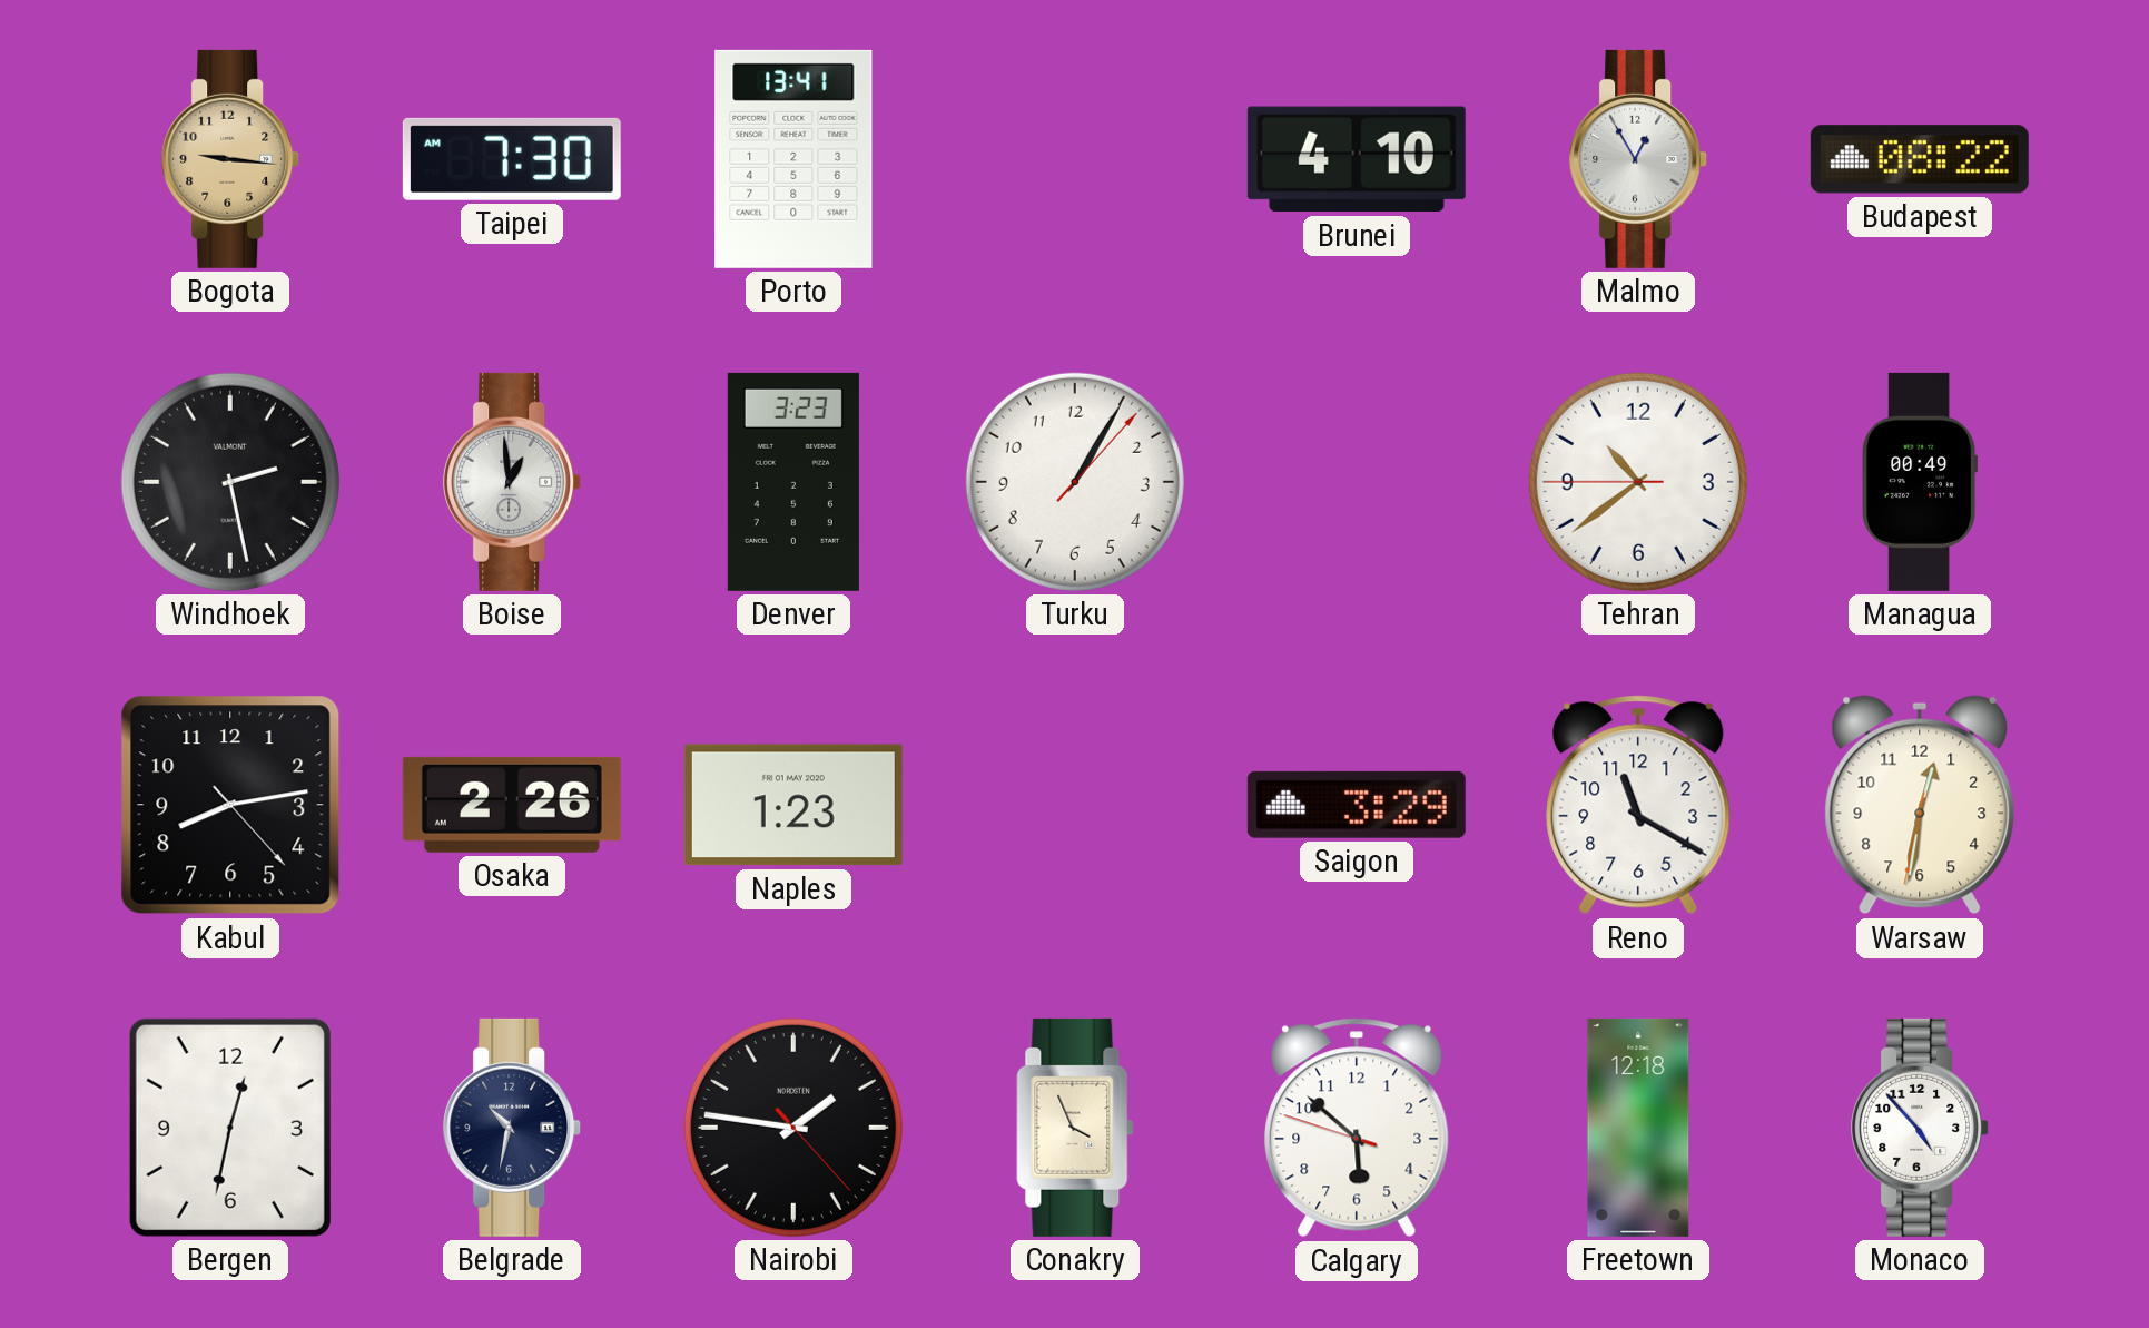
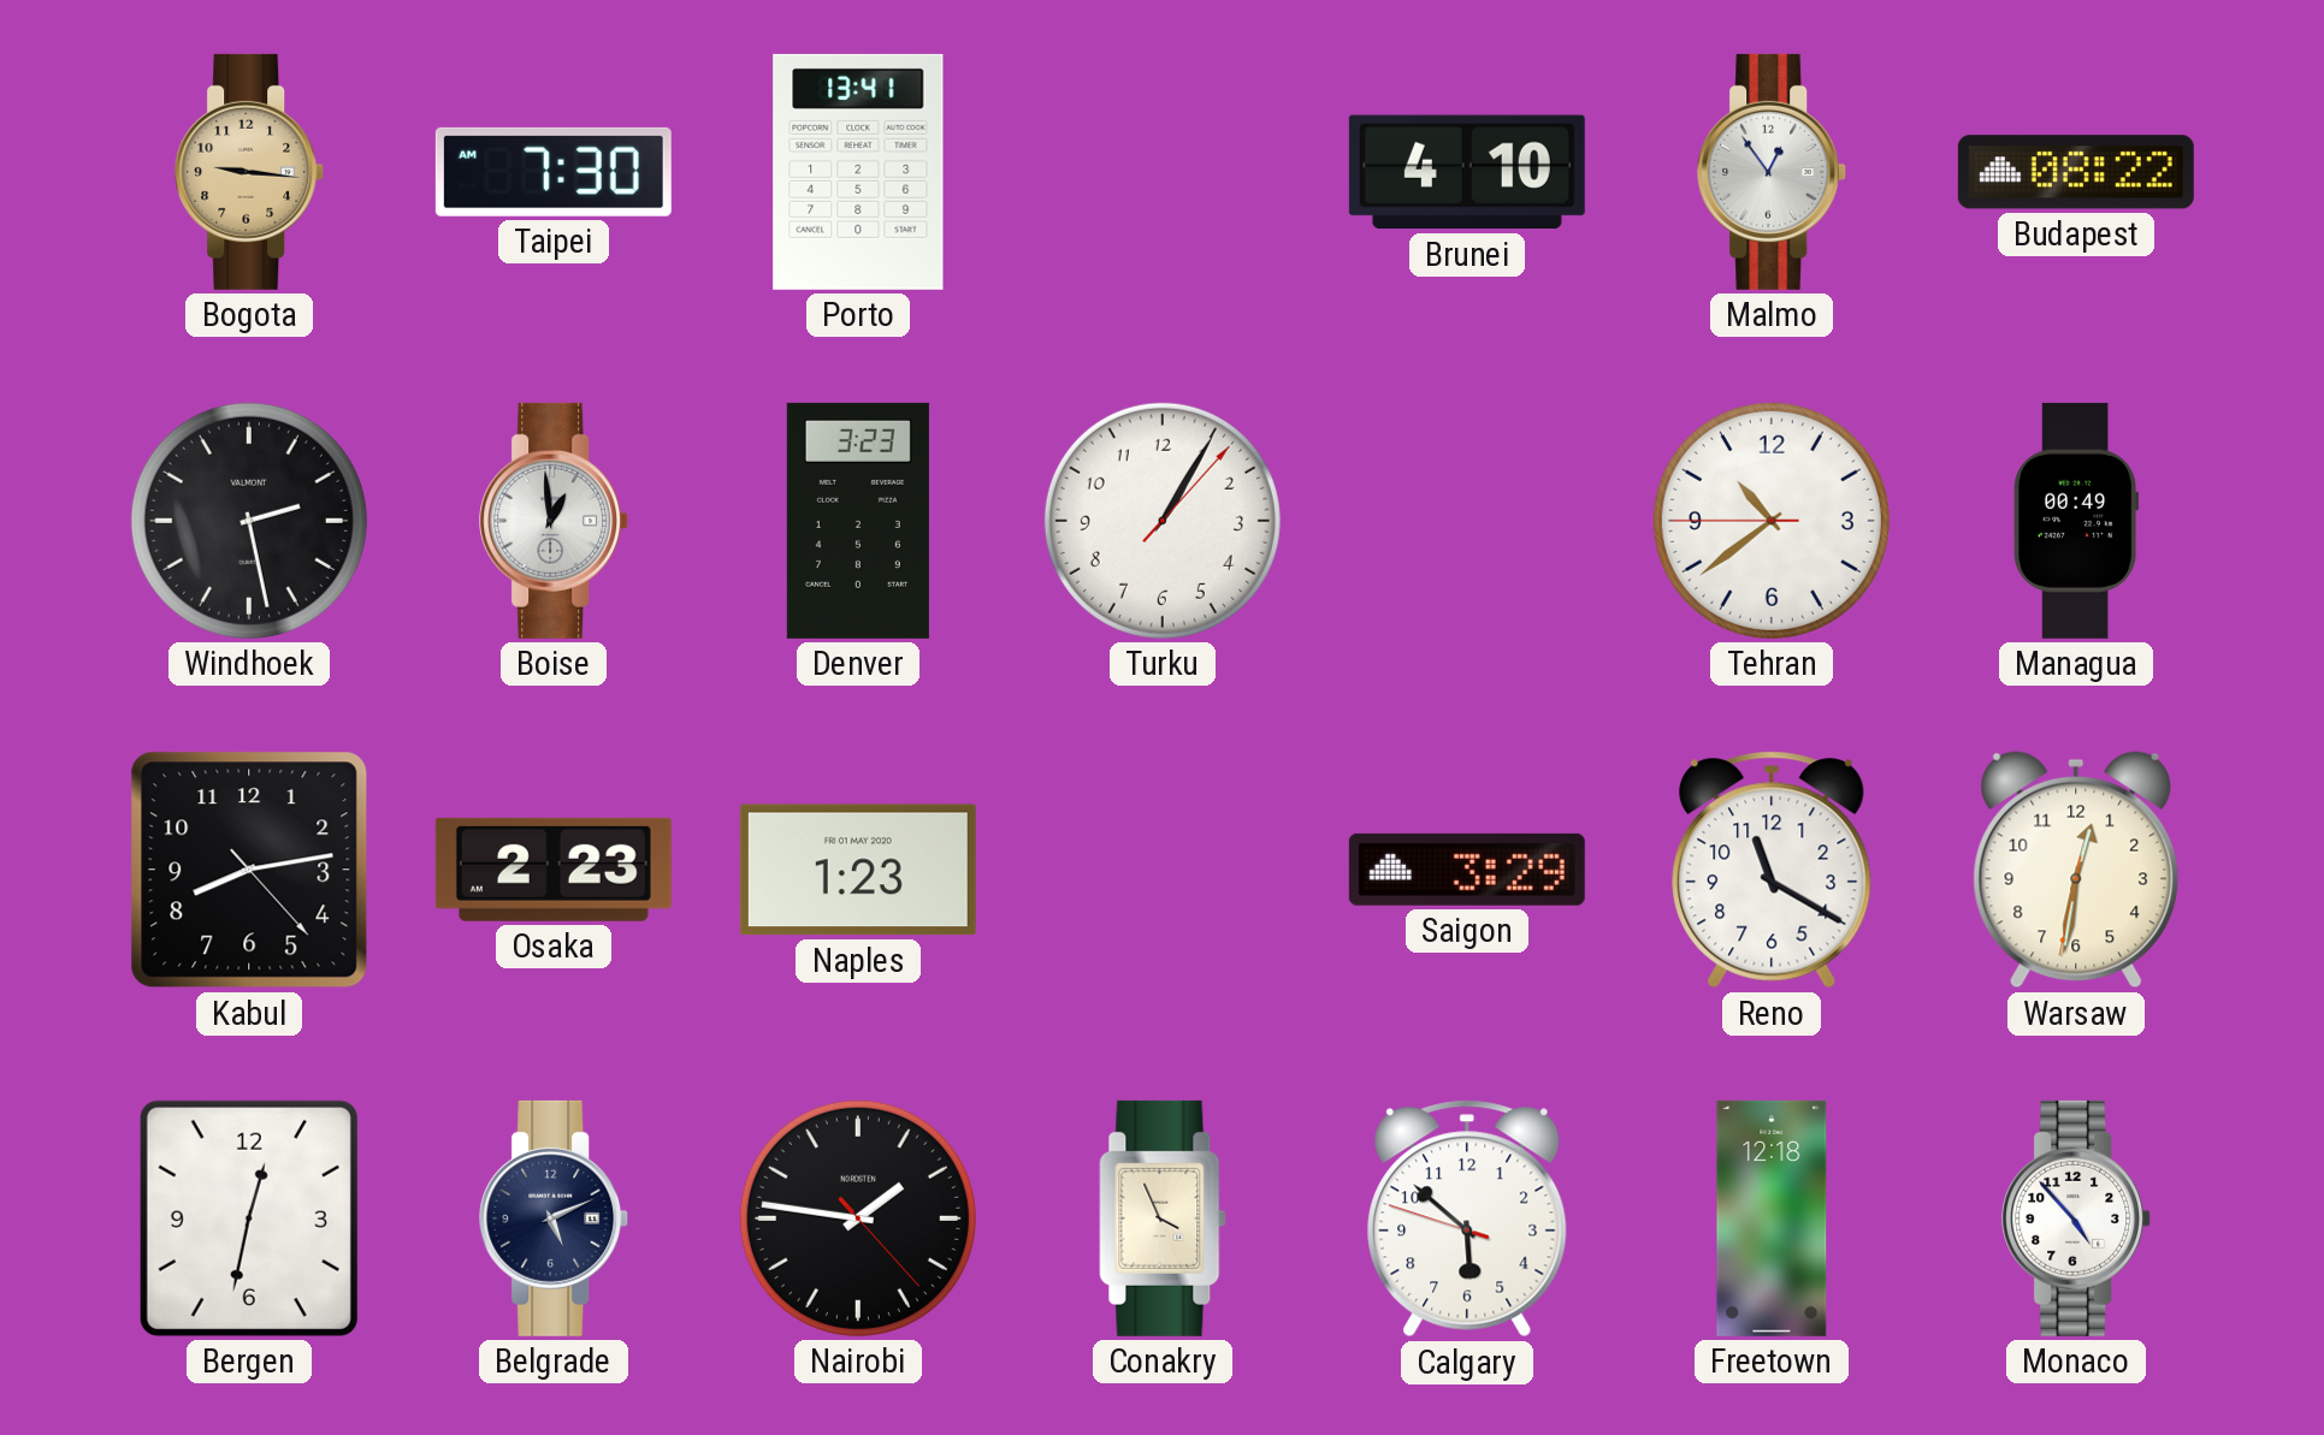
Malmo: 12:55 -> 12:54
Osaka: 2:26 -> 2:23
Belgrade: 10:32 -> 5:11
